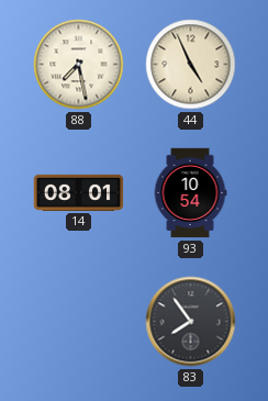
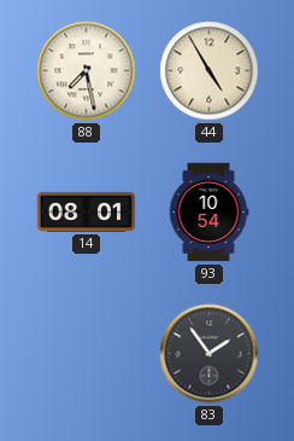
44: 4:56 -> 4:55
83: 7:54 -> 1:54
